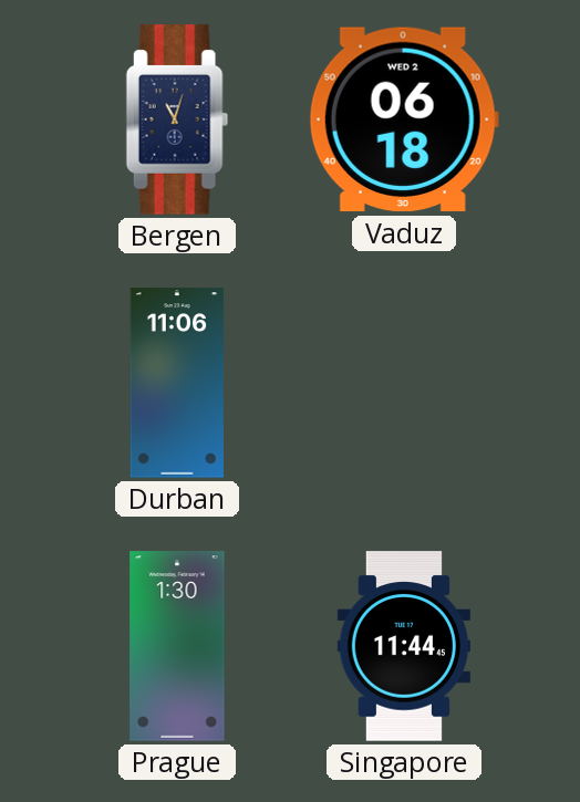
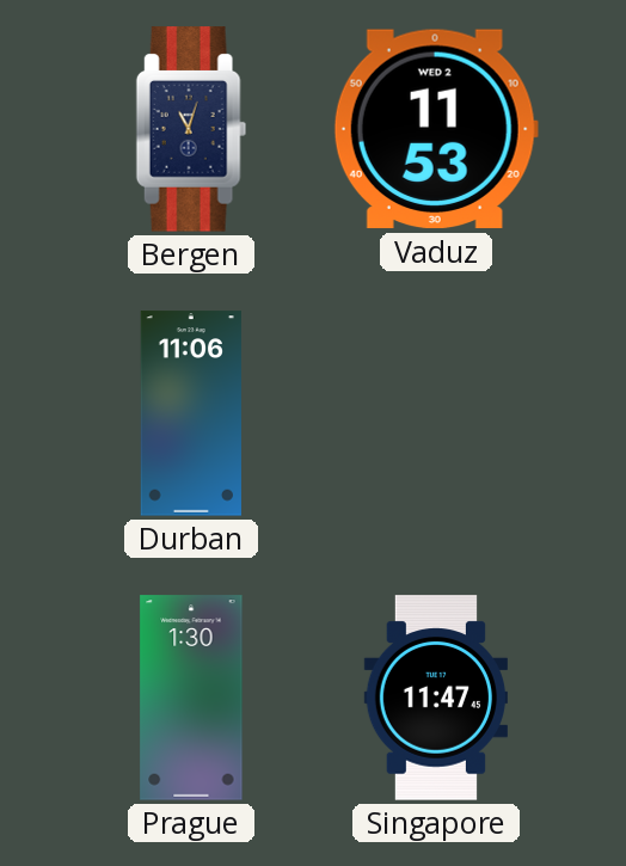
Vaduz: 06:18 -> 11:53
Singapore: 11:44 -> 11:47
